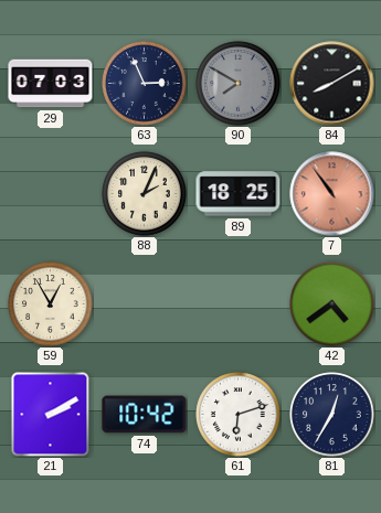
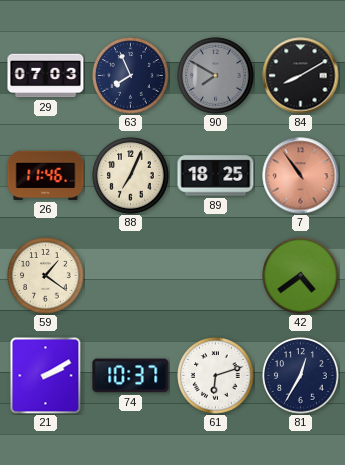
63: 2:56 -> 7:56
26: none -> 11:46
88: 2:04 -> 7:04
59: 12:55 -> 1:21
74: 10:42 -> 10:37
